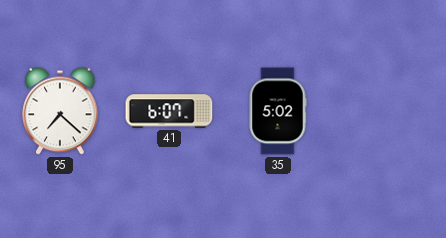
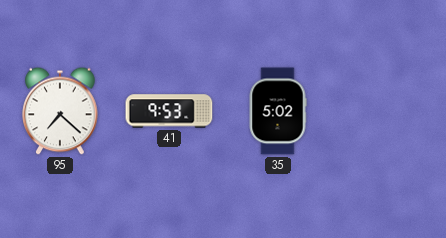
41: 6:07 -> 9:53
